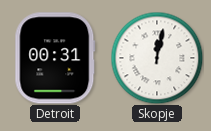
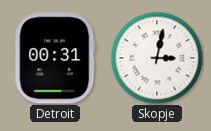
Skopje: 12:02 -> 3:02
